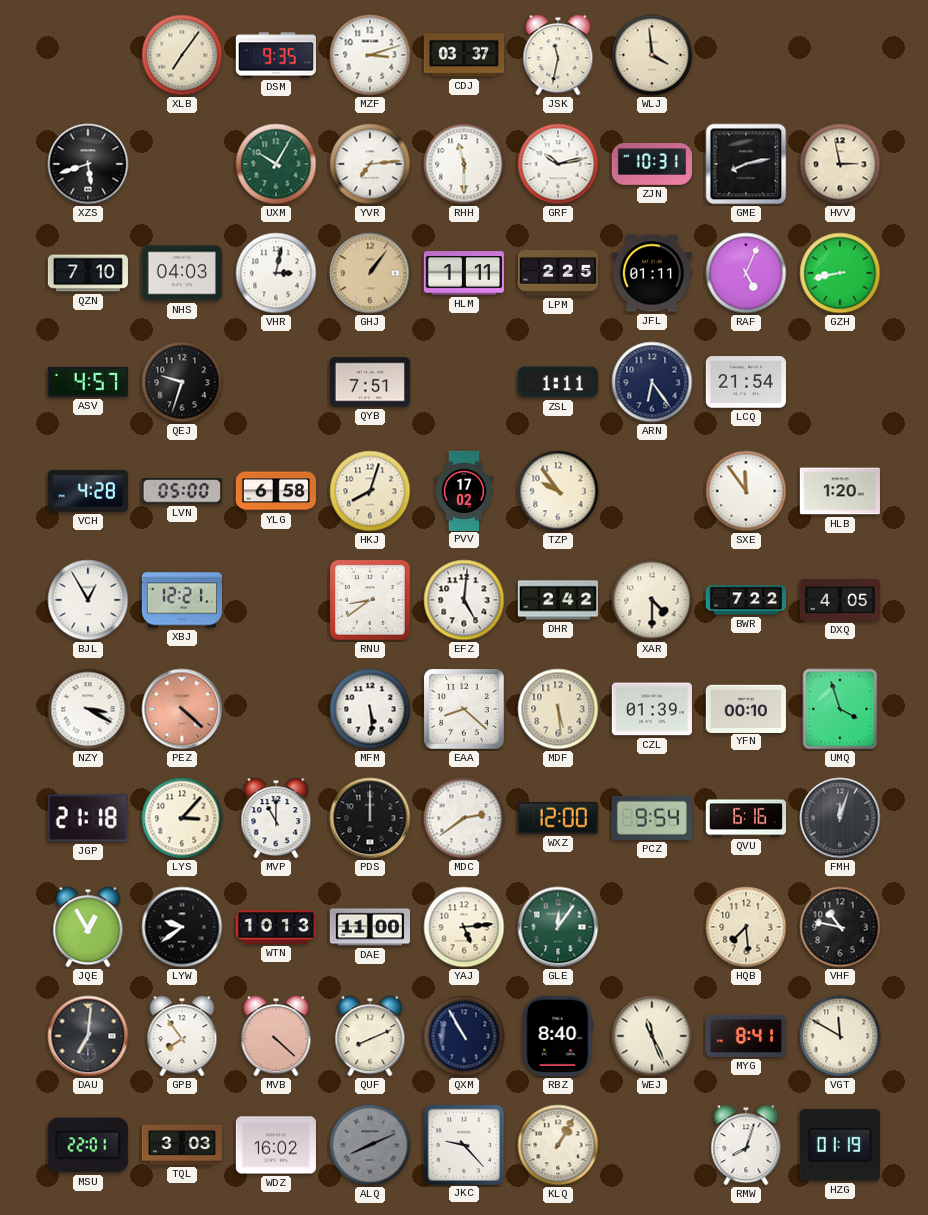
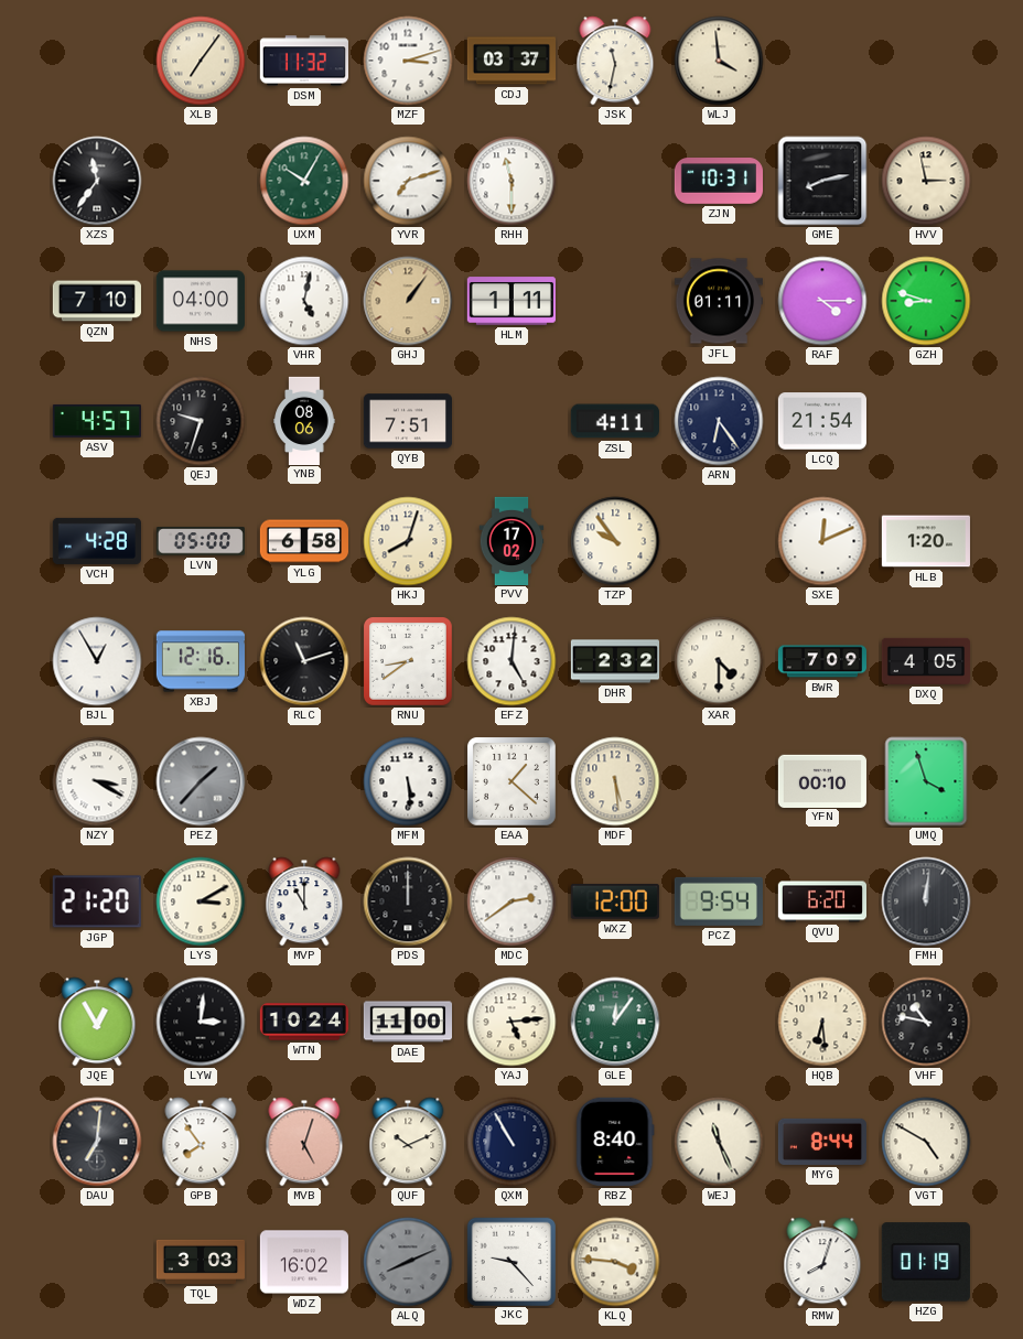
DSM: 9:35 -> 11:32
XZS: 5:42 -> 11:36
YVR: 7:14 -> 7:12
GRF: 10:13 -> none
NHS: 04:03 -> 04:00
VHR: 3:02 -> 5:02
LPM: 2:25 -> none
RAF: 5:04 -> 4:15
GZH: 8:43 -> 8:48
YNB: none -> 08:06
ZSL: 1:11 -> 4:11
SXE: 11:54 -> 12:11
XBJ: 12:21 -> 12:16
RLC: none -> 11:12
DHR: 2:42 -> 2:32
BWR: 7:22 -> 7:09
PEZ: 4:22 -> 1:37
PEZ dial: salmon -> grey
EAA: 8:22 -> 1:22
CZL: 01:39 -> none
JGP: 21:18 -> 21:20
LYS: 3:07 -> 3:10
QVU: 6:16 -> 6:20
FMH: 12:03 -> 12:01
LYW: 9:39 -> 3:01
WTN: 10:13 -> 10:24
HQB: 7:29 -> 6:29
MVB: 4:22 -> 5:03
QUF: 8:11 -> 10:11
MYG: 8:41 -> 8:44
VGT: 11:50 -> 4:50
MSU: 22:01 -> none
KLQ: 1:05 -> 3:46
